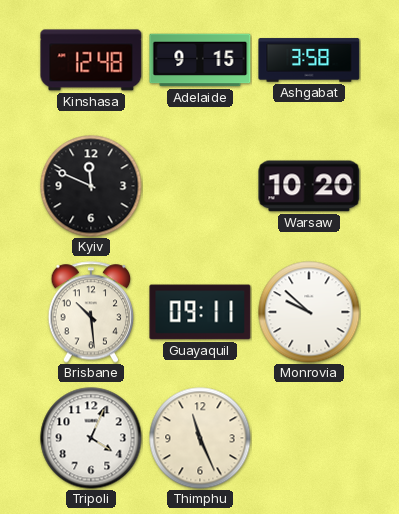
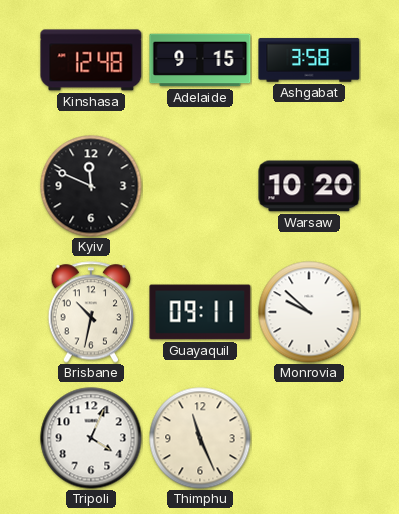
Brisbane: 10:29 -> 10:32
